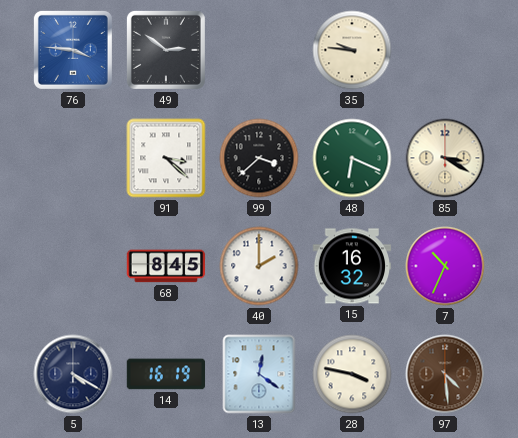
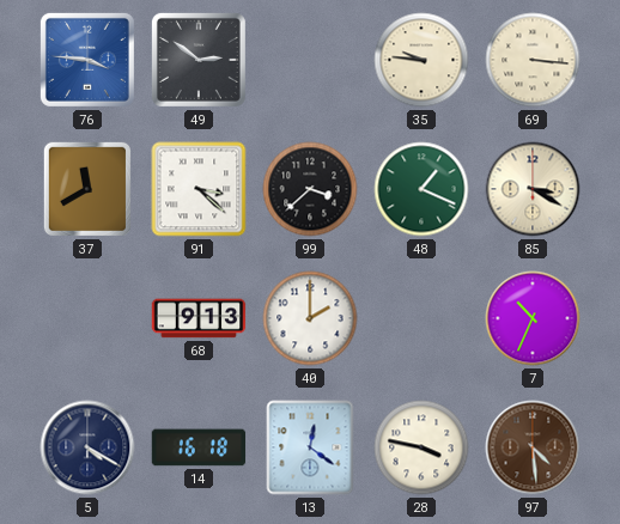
69: none -> 3:16
37: none -> 11:40
48: 6:19 -> 1:19
68: 8:45 -> 9:13
15: 16:32 -> none
14: 16:19 -> 16:18
